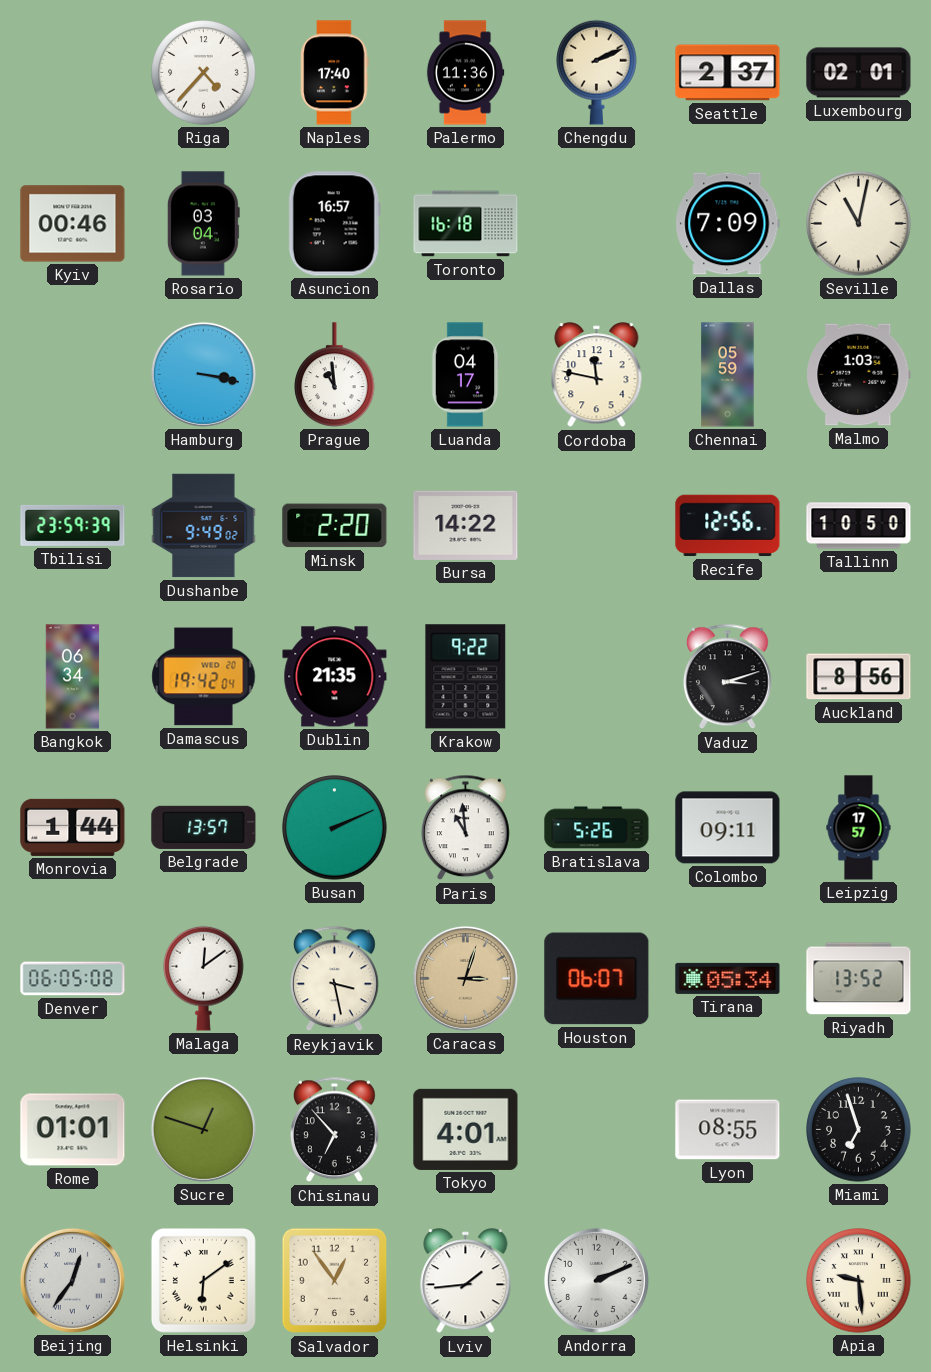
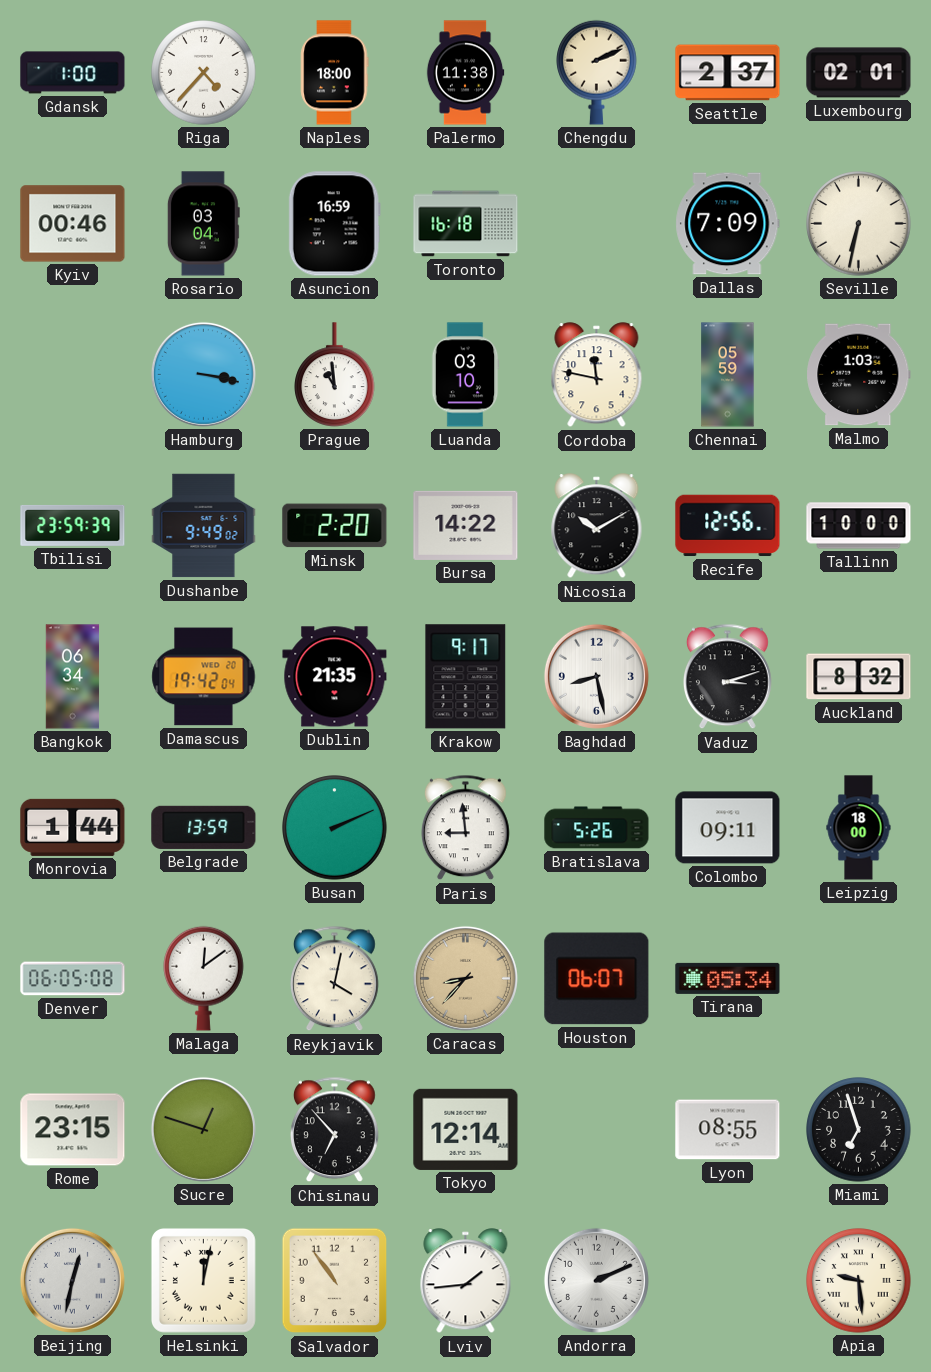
Gdansk: none -> 1:00
Naples: 17:40 -> 18:00
Palermo: 11:36 -> 11:38
Asuncion: 16:57 -> 16:59
Seville: 11:02 -> 6:32
Luanda: 04:17 -> 03:10
Nicosia: none -> 10:10
Tallinn: 10:50 -> 10:00
Krakow: 9:22 -> 9:17
Baghdad: none -> 8:28
Auckland: 8:56 -> 8:32
Belgrade: 13:57 -> 13:59
Paris: 10:59 -> 8:59
Leipzig: 17:57 -> 18:00
Reykjavik: 3:28 -> 4:02
Caracas: 3:03 -> 8:37
Riyadh: 13:52 -> none
Rome: 01:01 -> 23:15
Tokyo: 4:01 -> 12:14
Beijing: 12:36 -> 12:32
Helsinki: 6:09 -> 12:02
Salvador: 12:54 -> 10:54
